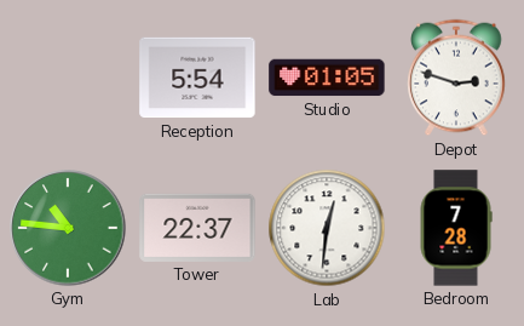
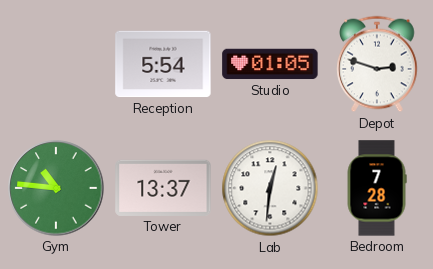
Tower: 22:37 -> 13:37
